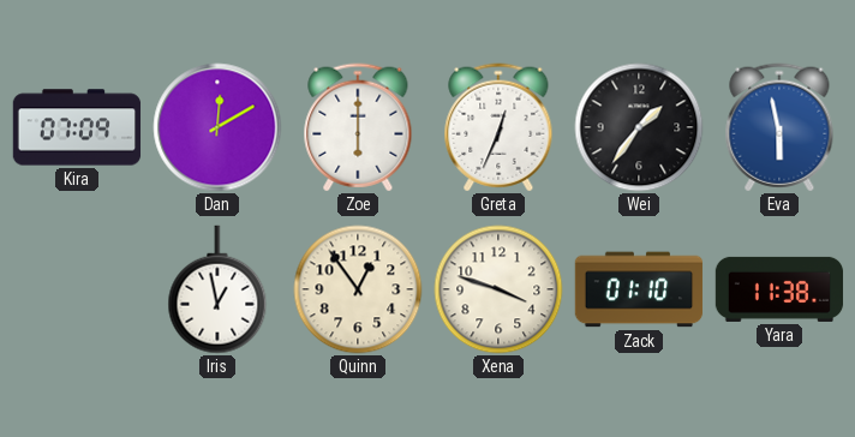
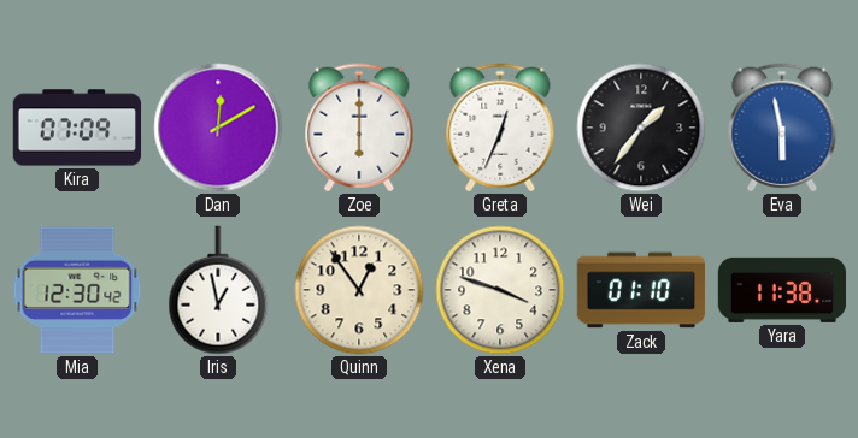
Mia: none -> 12:30
